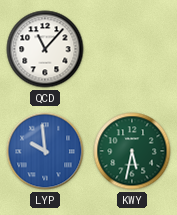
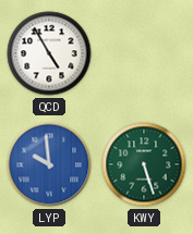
QCD: 11:07 -> 4:55
KWY: 5:32 -> 5:27
